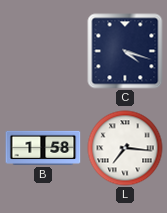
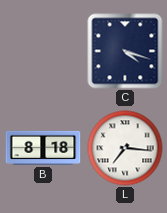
B: 1:58 -> 8:18
